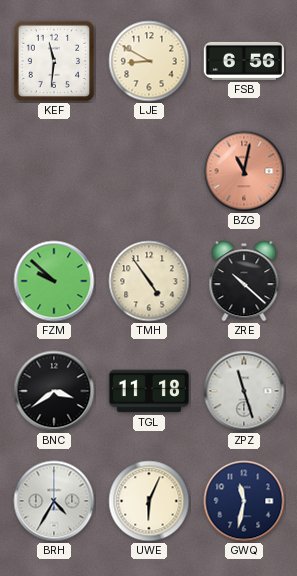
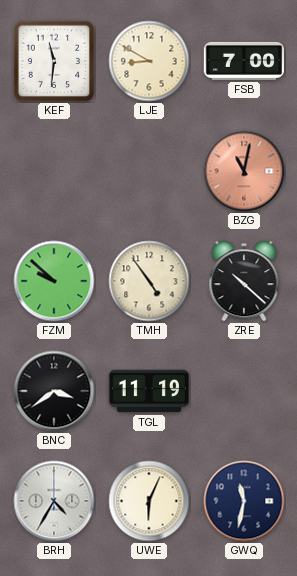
FSB: 6:56 -> 7:00
TGL: 11:18 -> 11:19
ZPZ: 11:27 -> none
